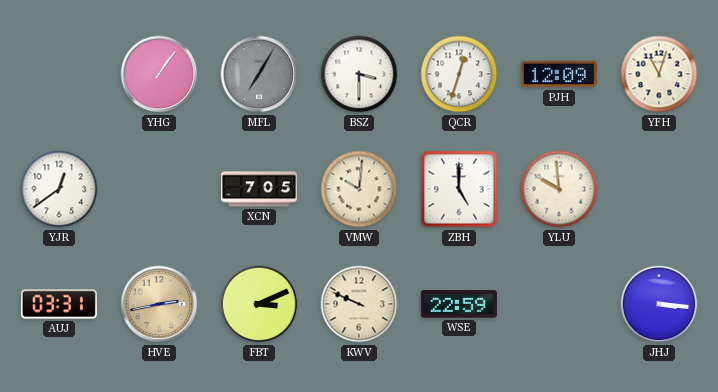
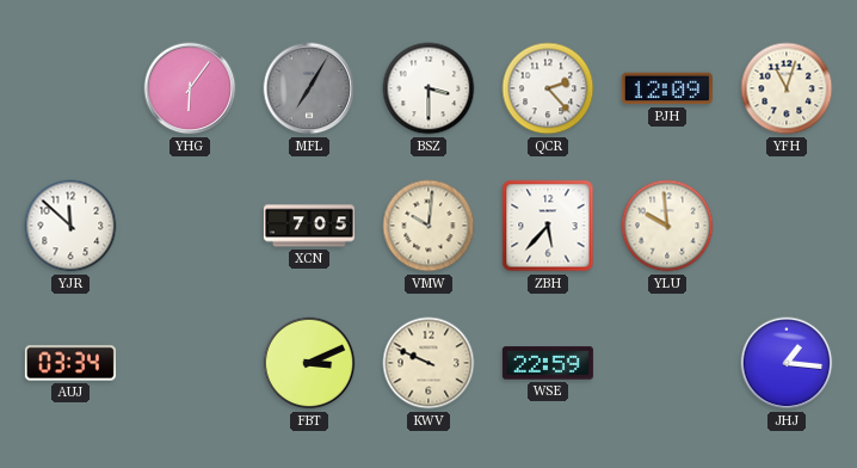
YHG: 1:06 -> 6:06
QCR: 12:33 -> 2:23
YJR: 12:39 -> 11:52
ZBH: 5:00 -> 5:37
AUJ: 03:31 -> 03:34
HVE: 2:43 -> none
JHJ: 3:16 -> 1:16
